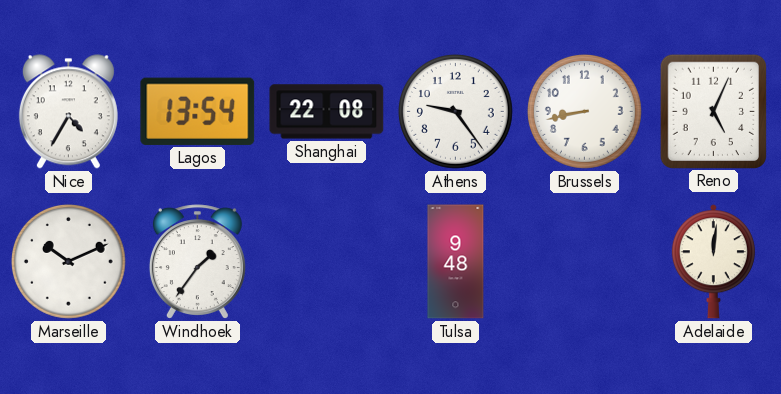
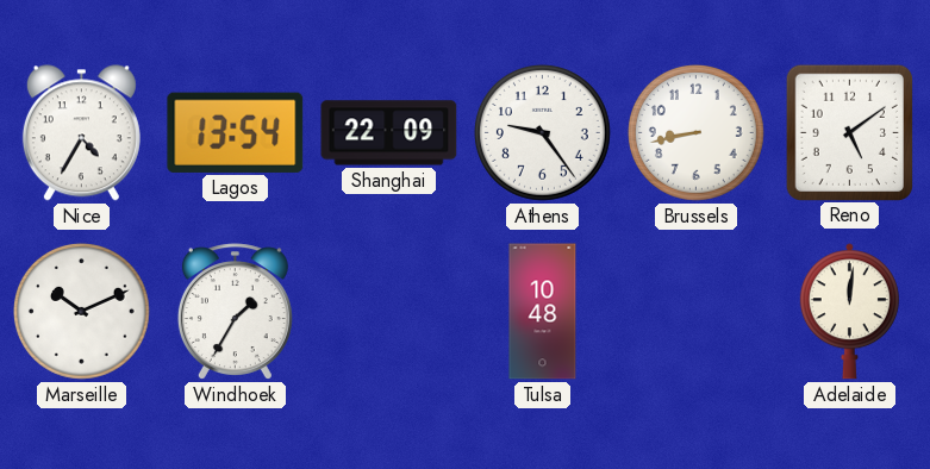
Shanghai: 22:08 -> 22:09
Reno: 5:04 -> 5:09
Windhoek: 1:36 -> 1:35
Tulsa: 9:48 -> 10:48
